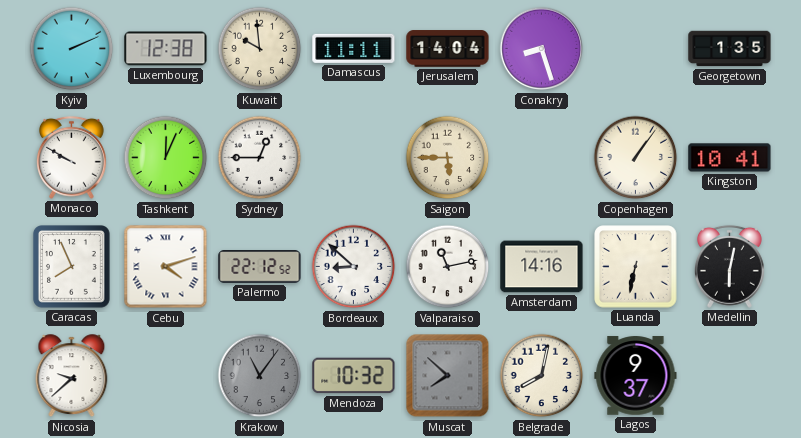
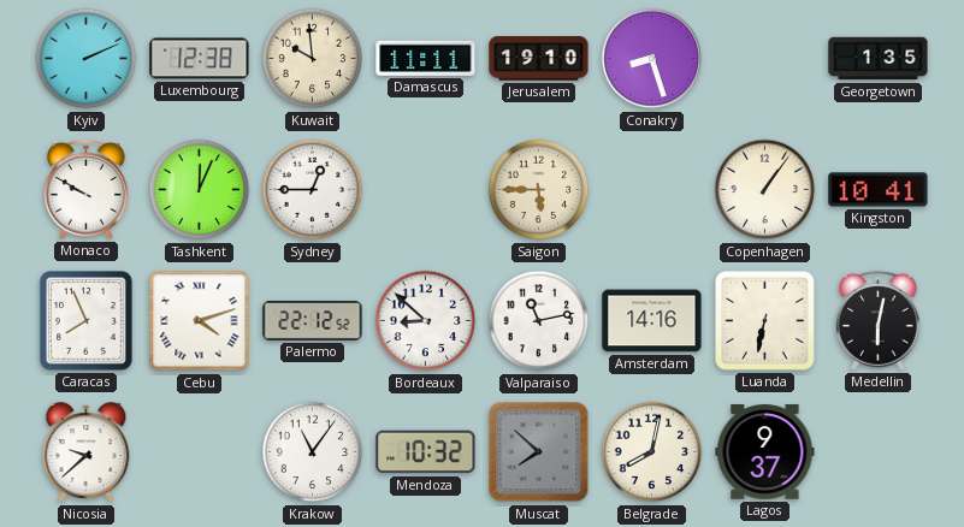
Jerusalem: 14:04 -> 19:10
Krakow dial: grey -> white
